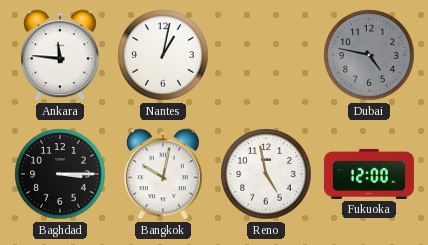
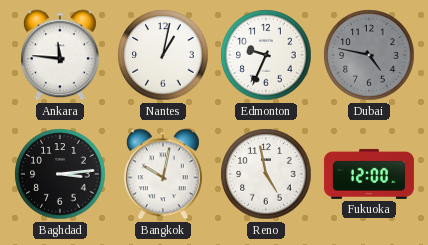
Edmonton: none -> 9:34
Baghdad: 3:15 -> 3:14
